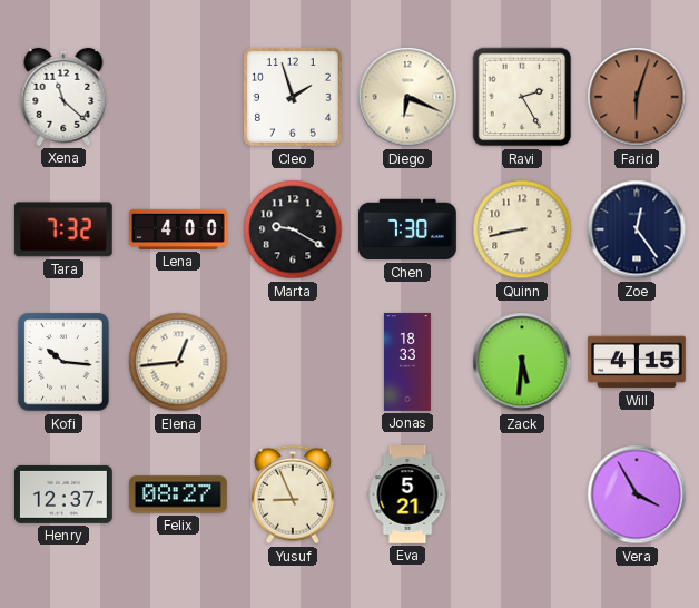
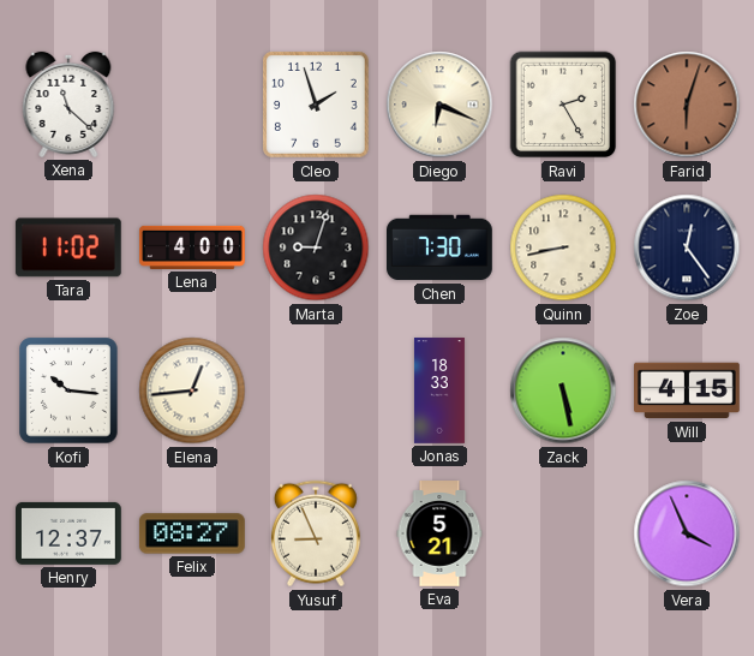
Tara: 7:32 -> 11:02
Marta: 9:20 -> 9:03
Zack: 5:31 -> 5:28
Vera: 3:55 -> 3:56
